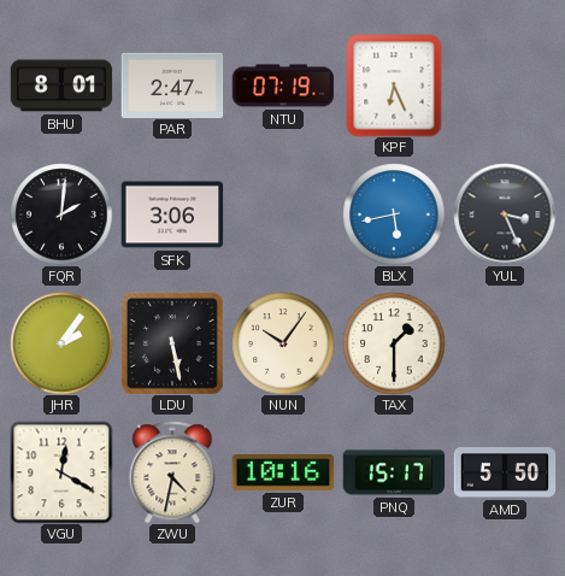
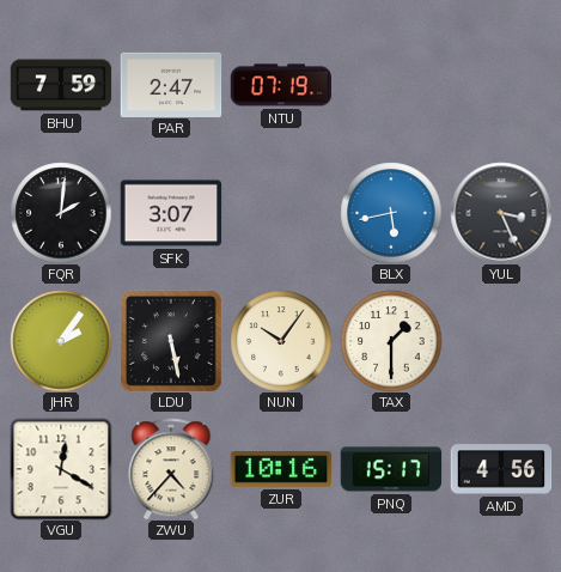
BHU: 8:01 -> 7:59
KPF: 6:26 -> none
SFK: 3:06 -> 3:07
ZWU: 4:32 -> 4:37
AMD: 5:50 -> 4:56
